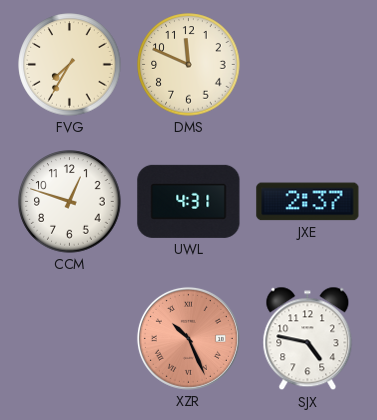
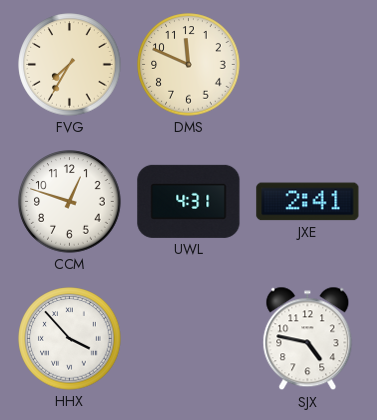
JXE: 2:37 -> 2:41
HHX: none -> 3:53
XZR: 10:26 -> none
